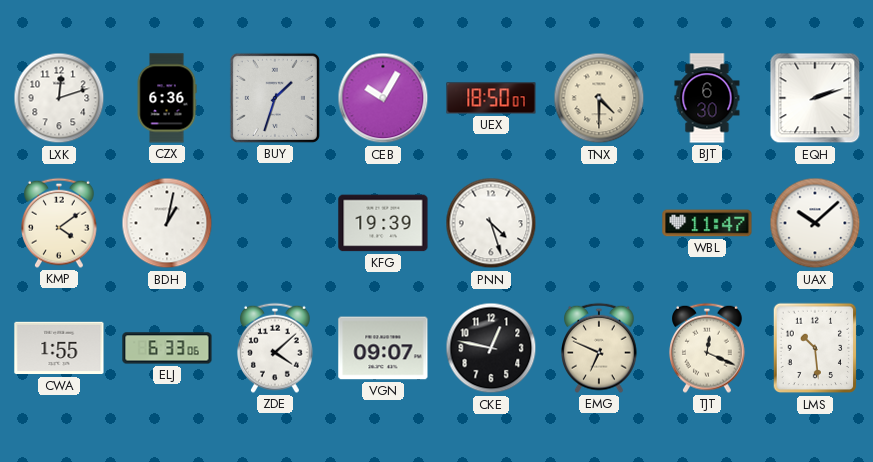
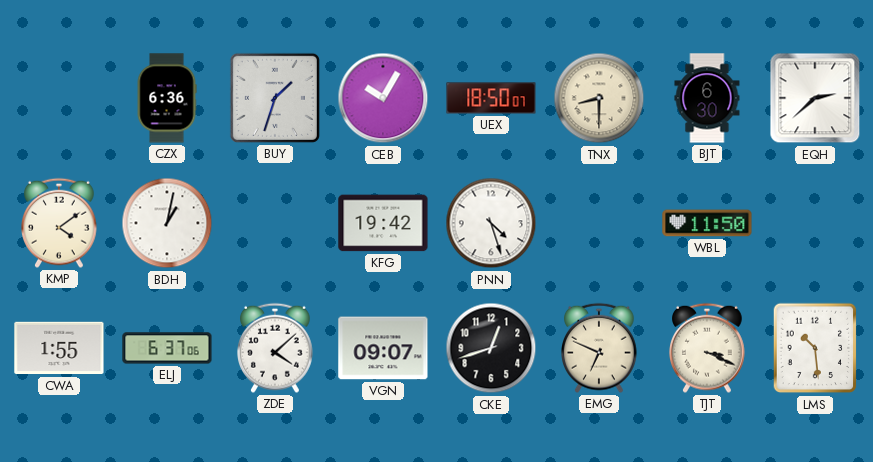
LXK: 12:12 -> none
TNX: 4:30 -> 8:30
EQH: 2:12 -> 2:38
KFG: 19:39 -> 19:42
WBL: 11:47 -> 11:50
UAX: 10:08 -> none
ELJ: 6:33 -> 6:37
CKE: 12:47 -> 12:42
TJT: 12:19 -> 3:19
